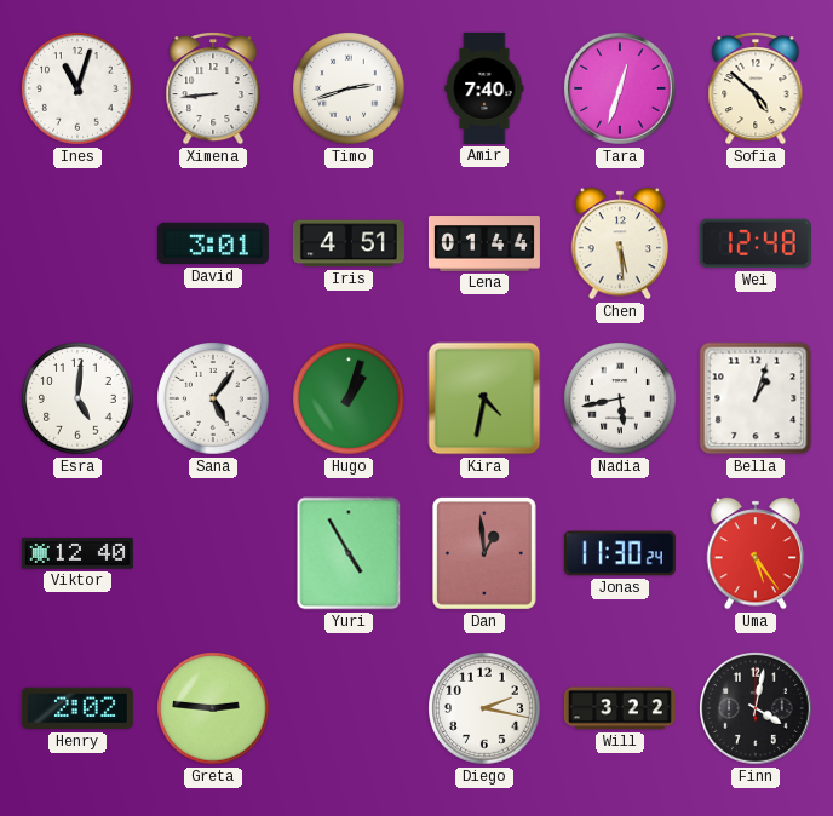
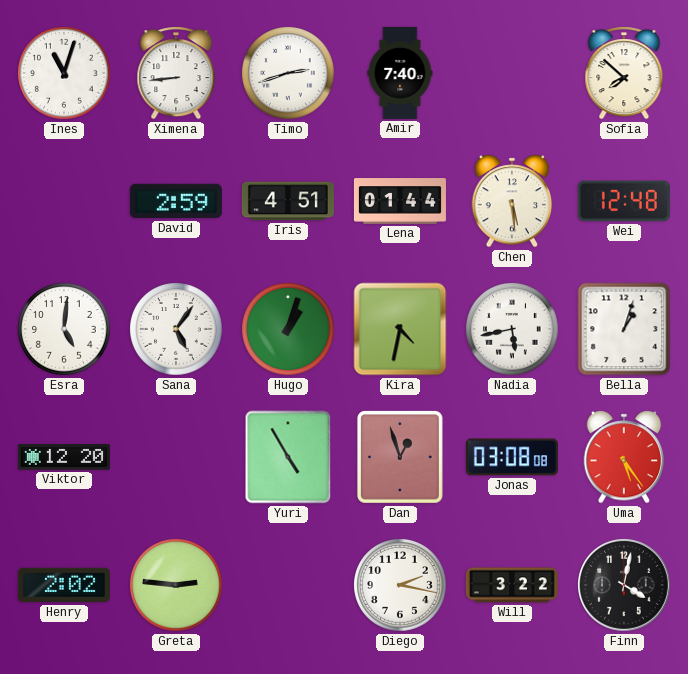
Tara: 12:33 -> none
Sofia: 4:52 -> 7:52
David: 3:01 -> 2:59
Viktor: 12:40 -> 12:20
Dan: 12:59 -> 12:57
Jonas: 11:30 -> 03:08
